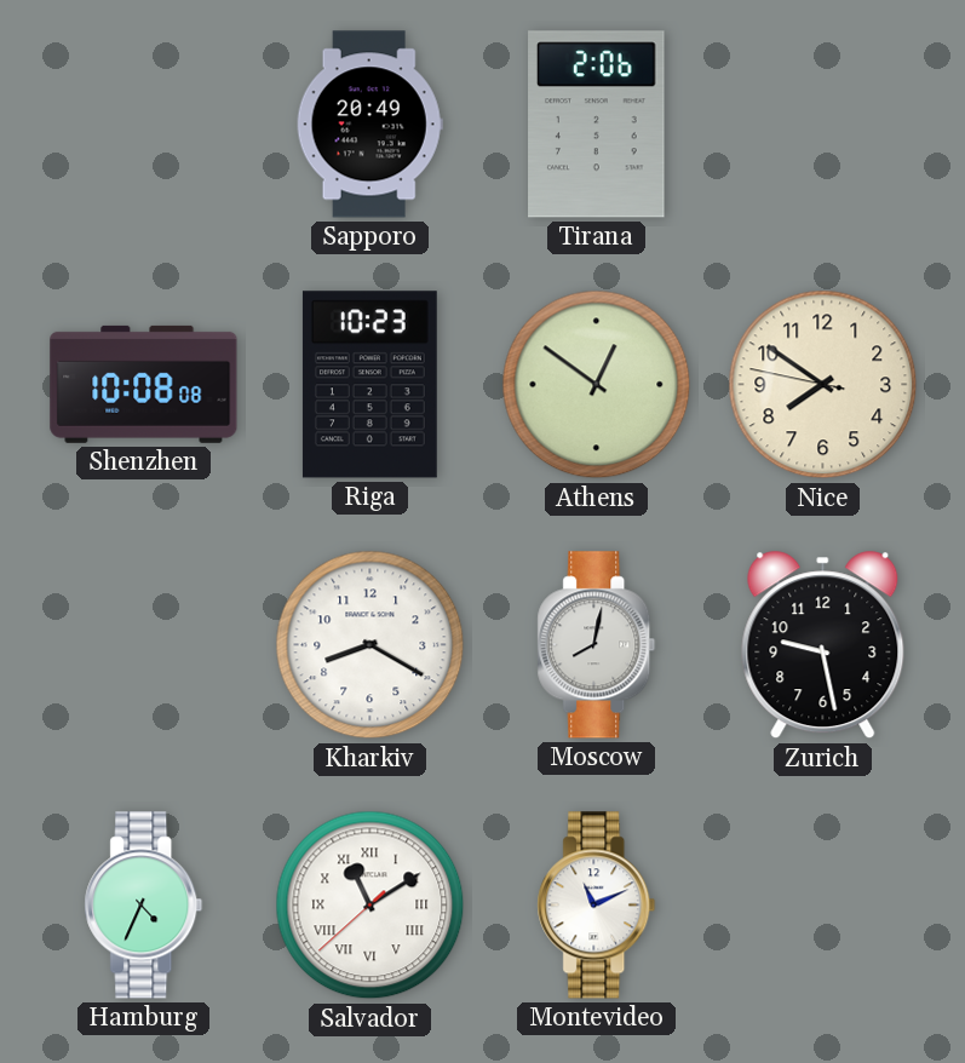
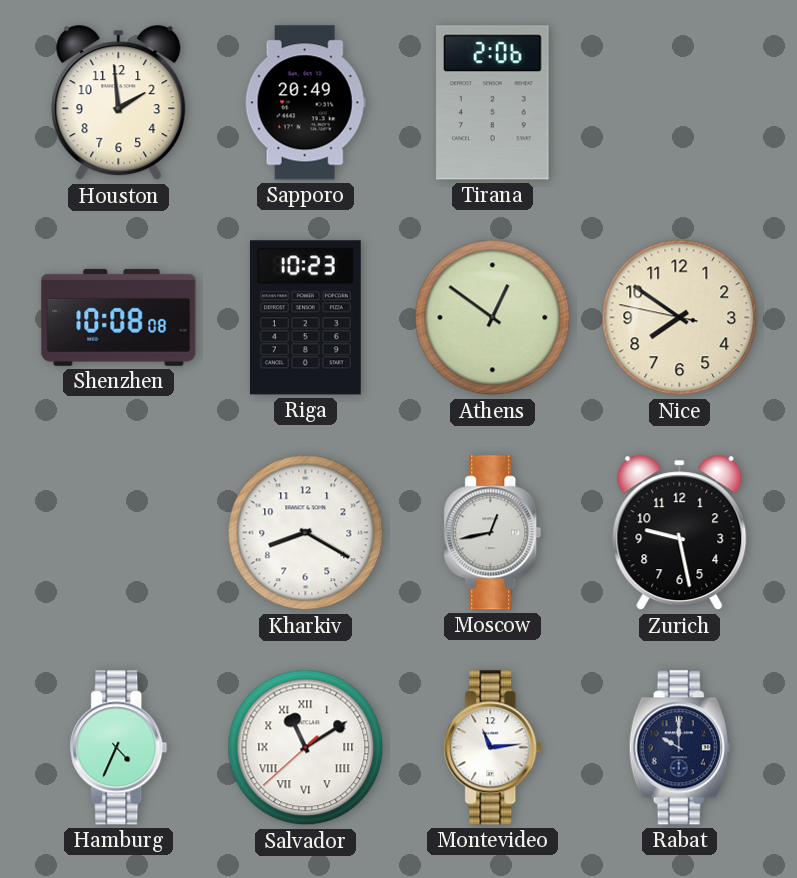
Houston: none -> 1:59
Moscow: 8:02 -> 12:43
Montevideo: 11:11 -> 11:14
Rabat: none -> 10:00
